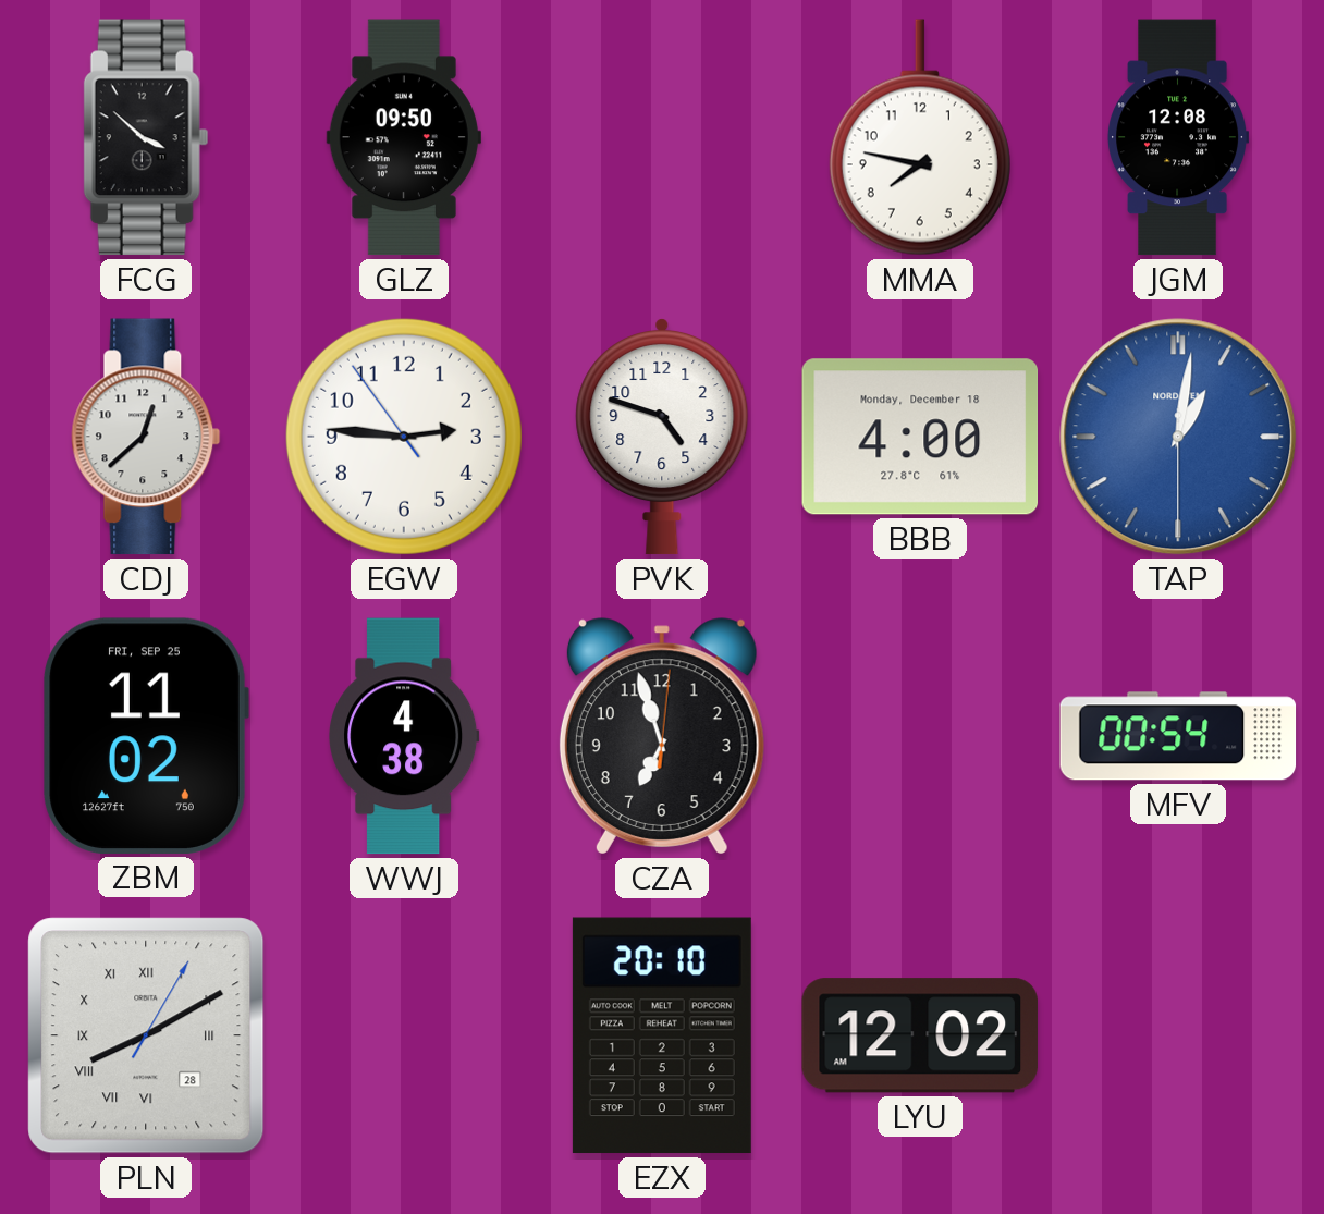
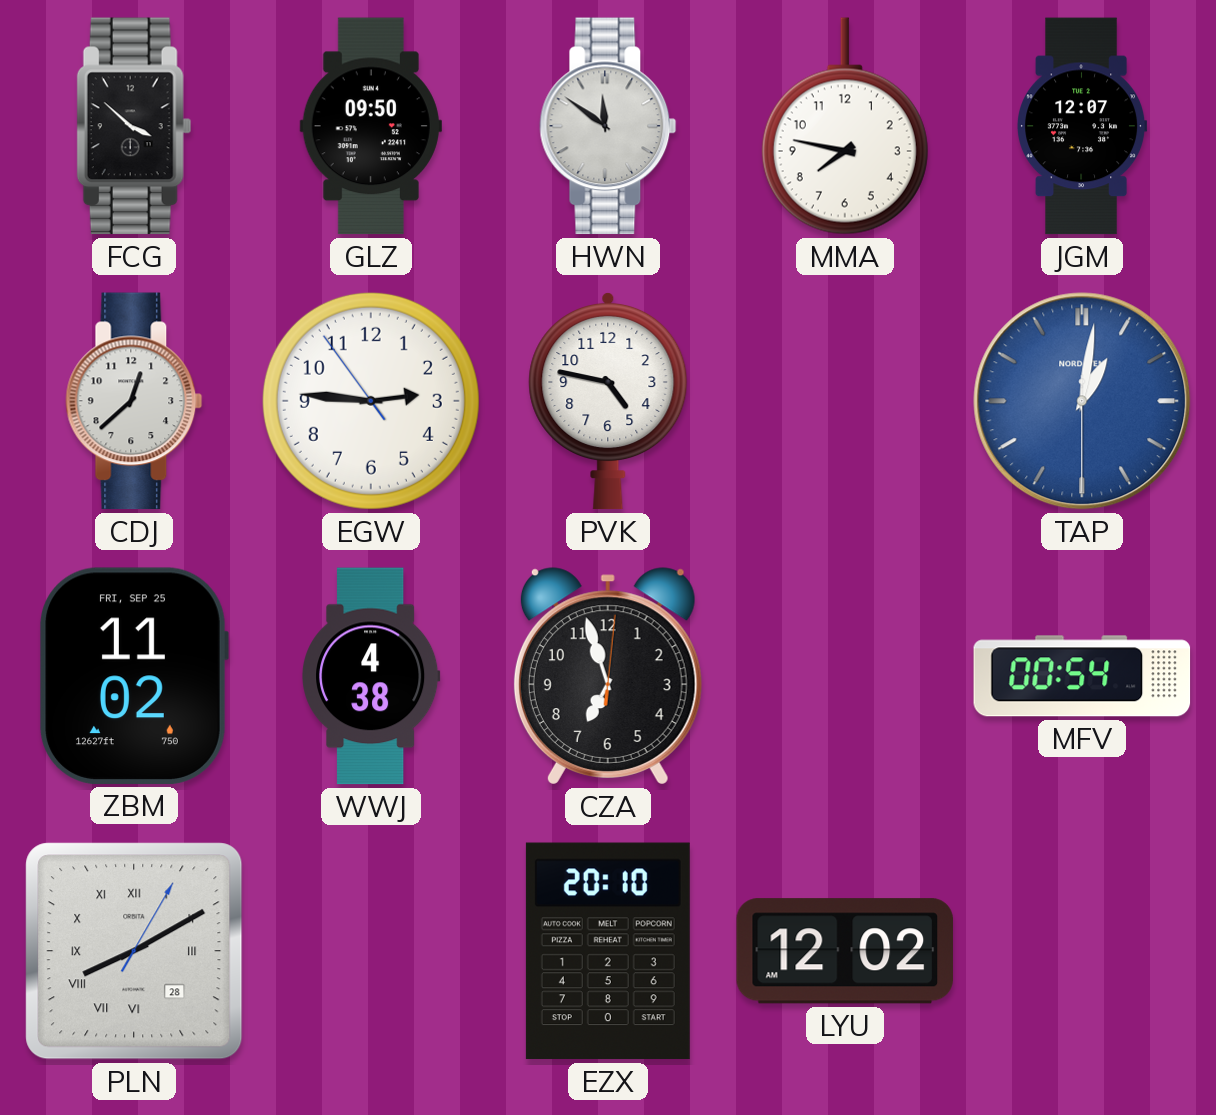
HWN: none -> 11:51
JGM: 12:08 -> 12:07
PVK: 4:48 -> 4:47
BBB: 4:00 -> none
